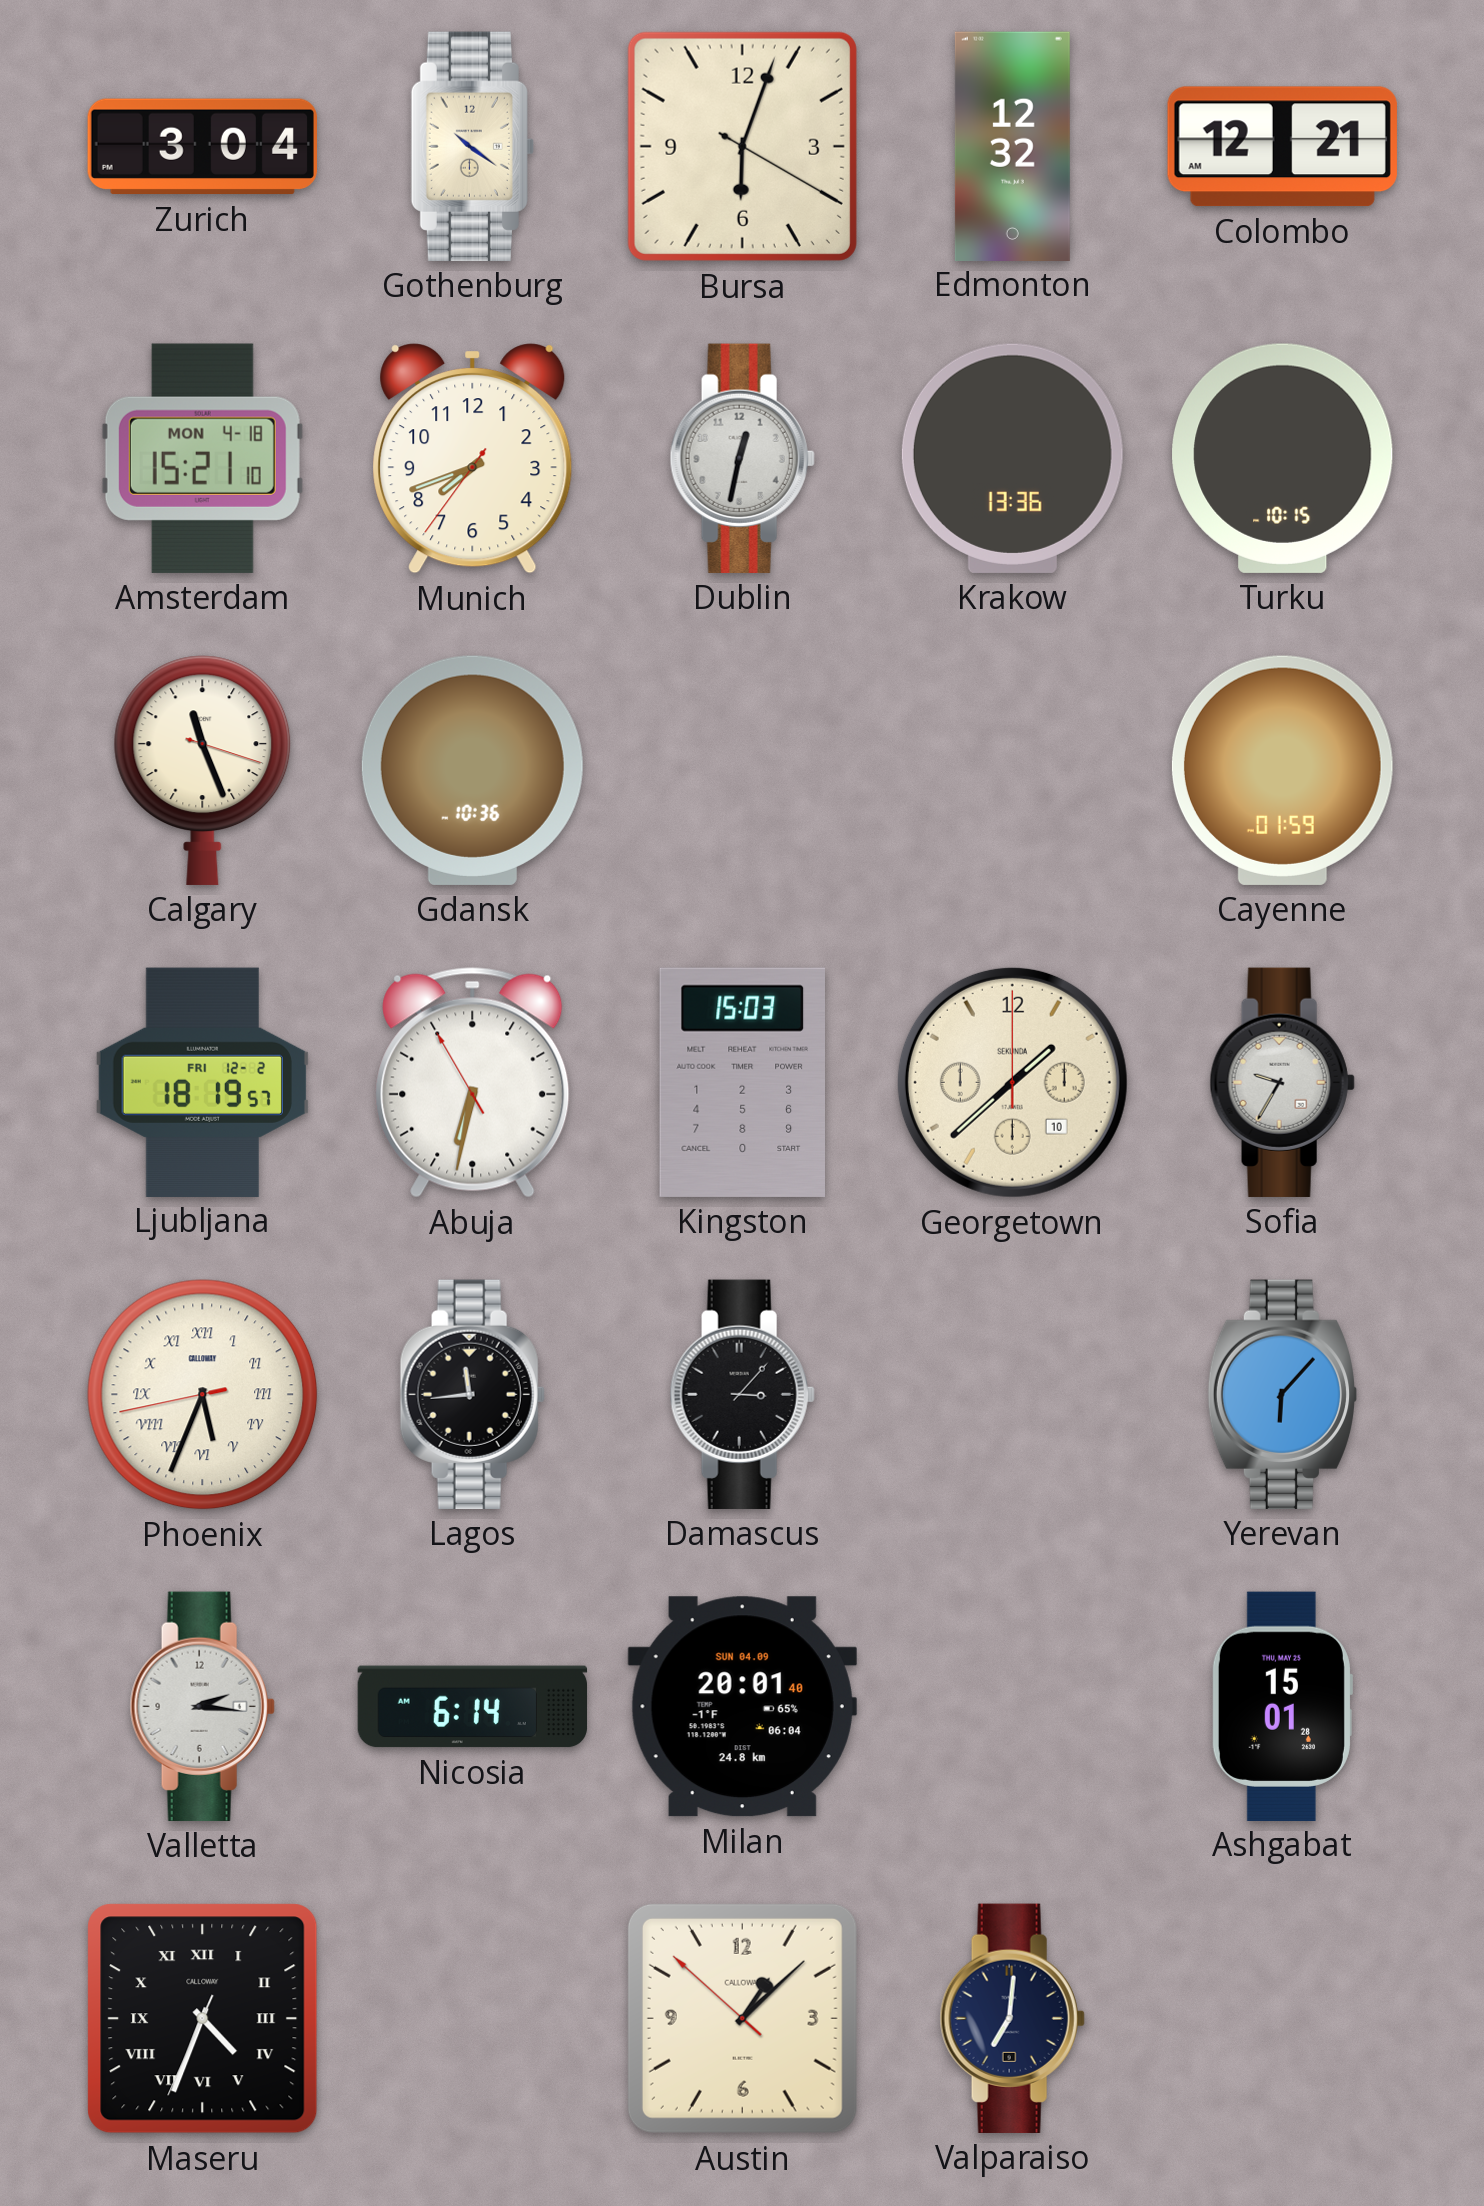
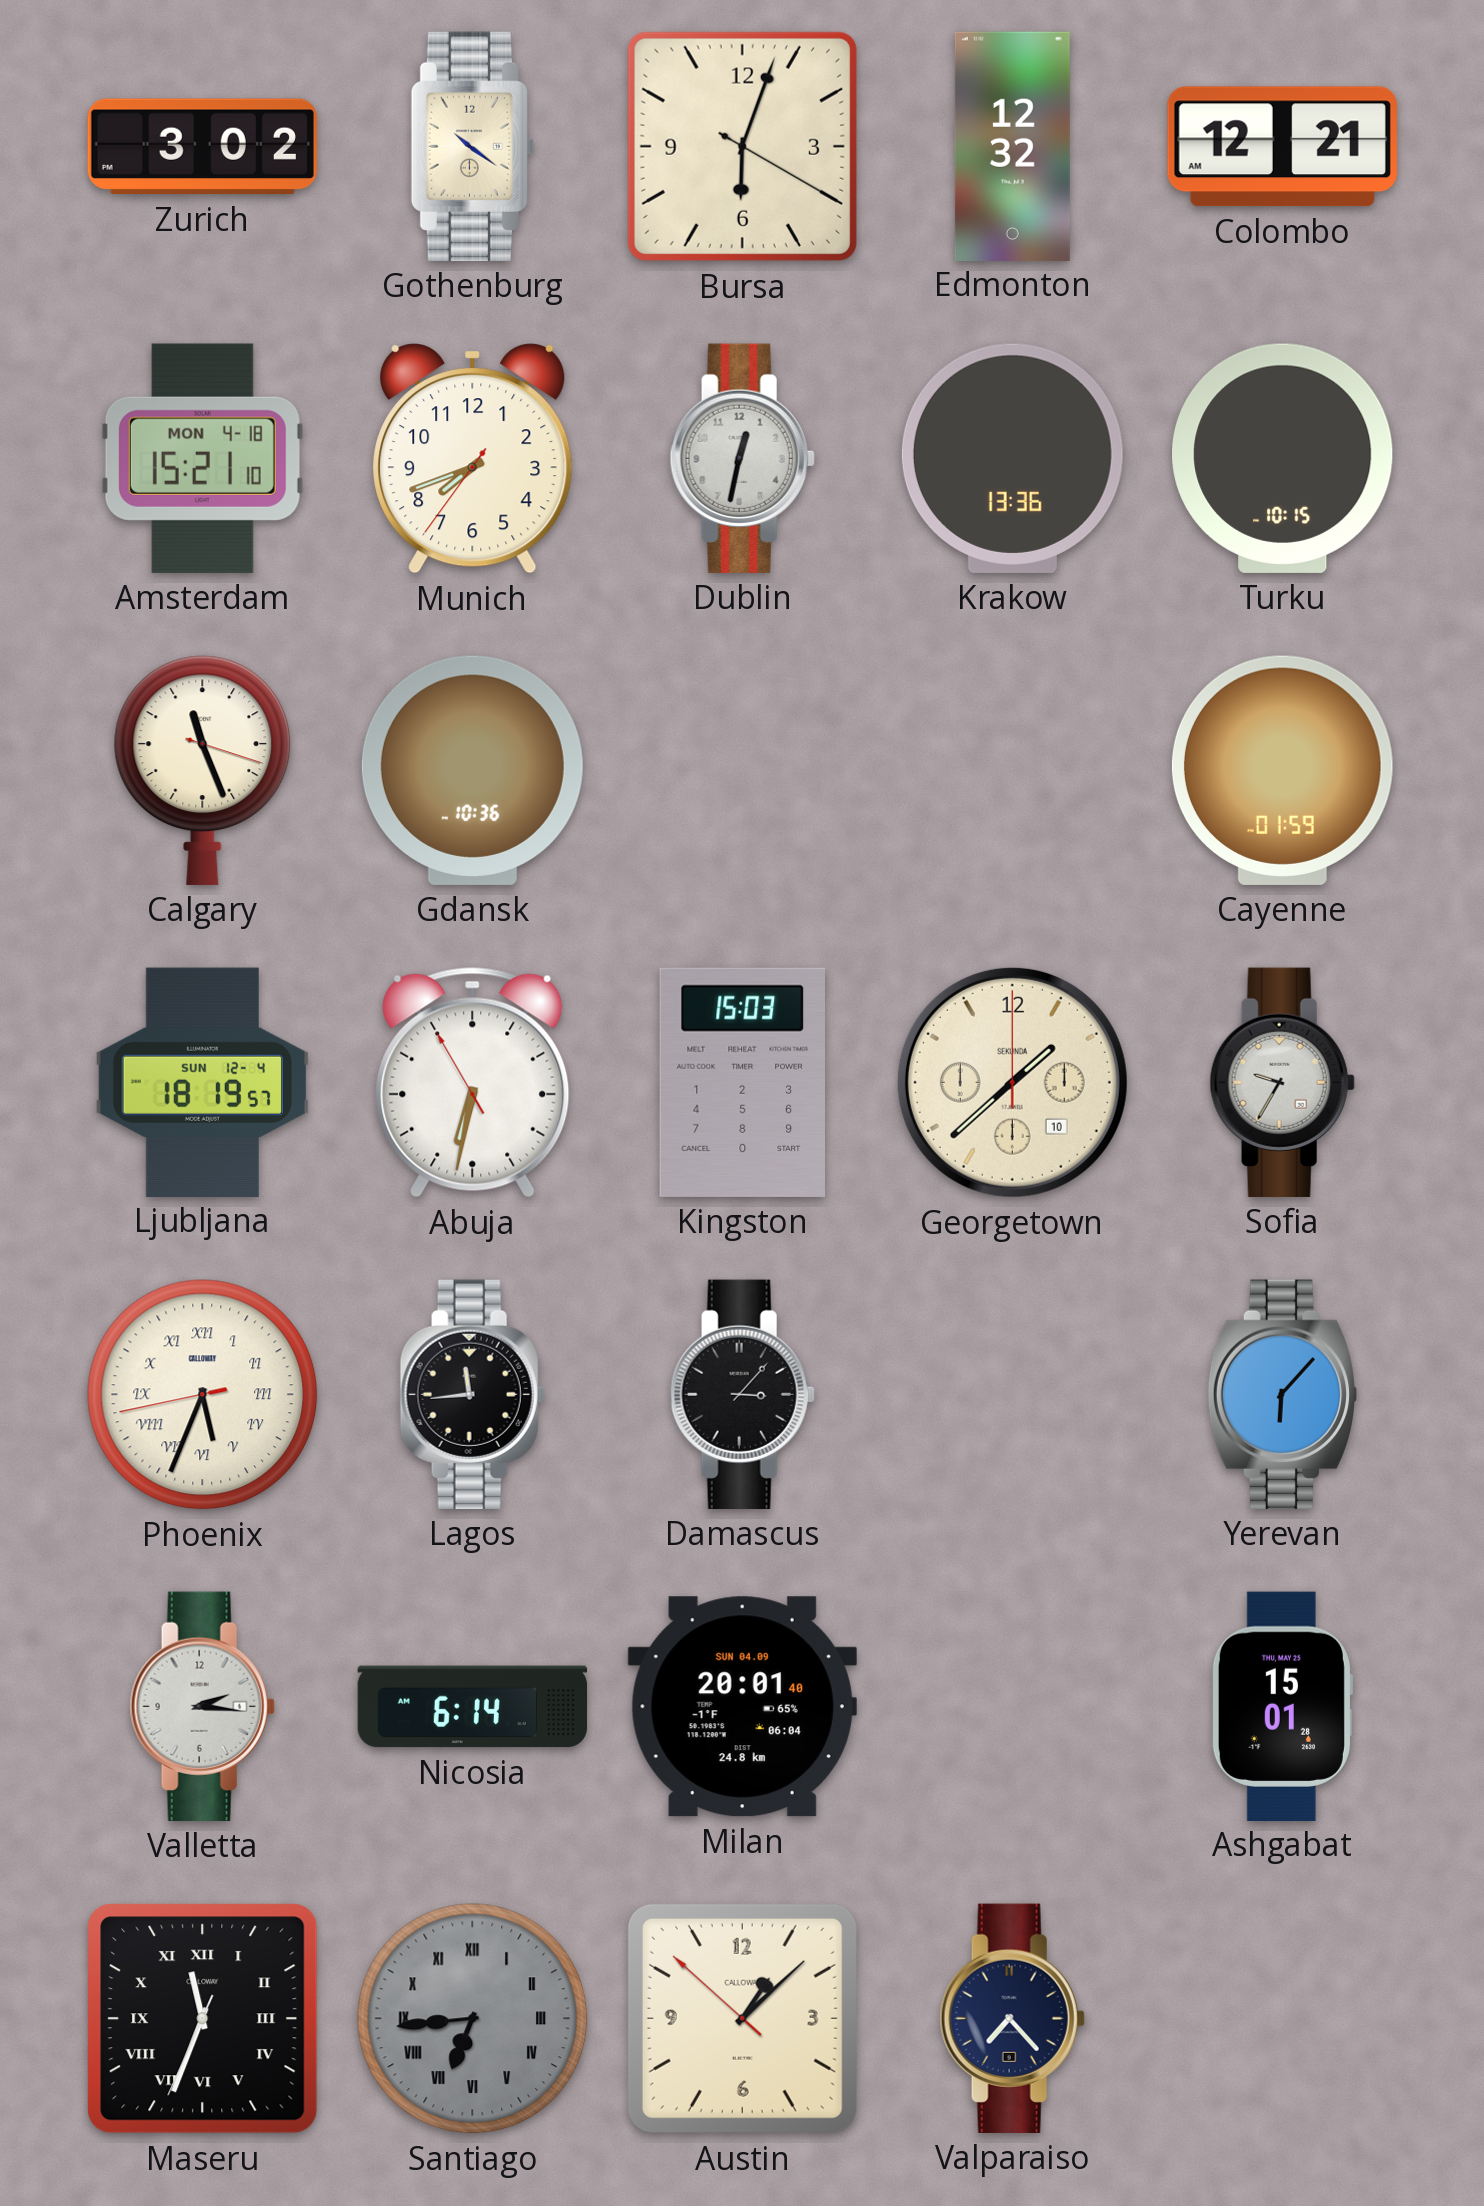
Zurich: 3:04 -> 3:02
Ljubljana date: FRI 12-2 -> SUN 12-4
Maseru: 4:33 -> 11:33
Santiago: none -> 6:44
Valparaiso: 7:01 -> 7:23
